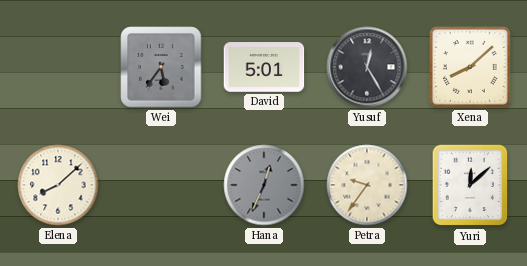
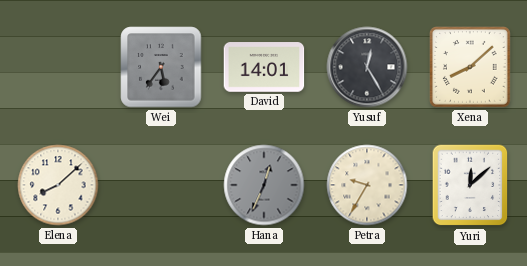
David: 5:01 -> 14:01
Petra: 9:36 -> 9:35
